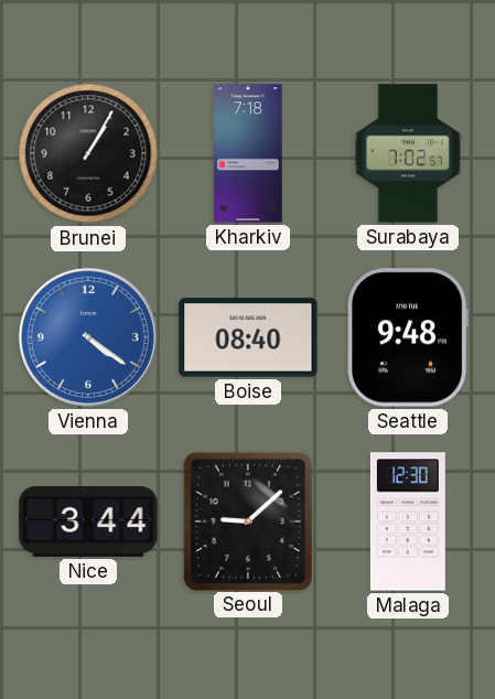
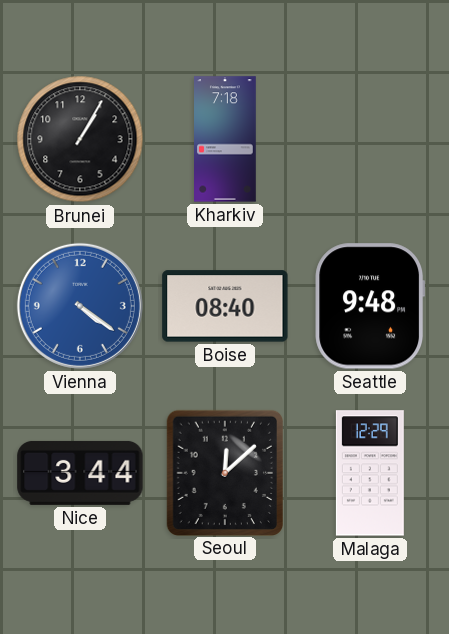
Surabaya: 7:02 -> none
Seoul: 9:08 -> 12:08
Malaga: 12:30 -> 12:29
